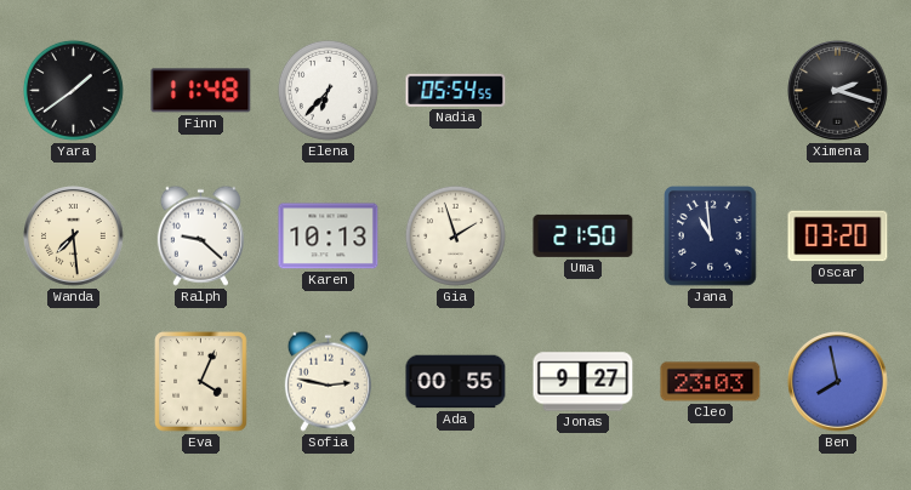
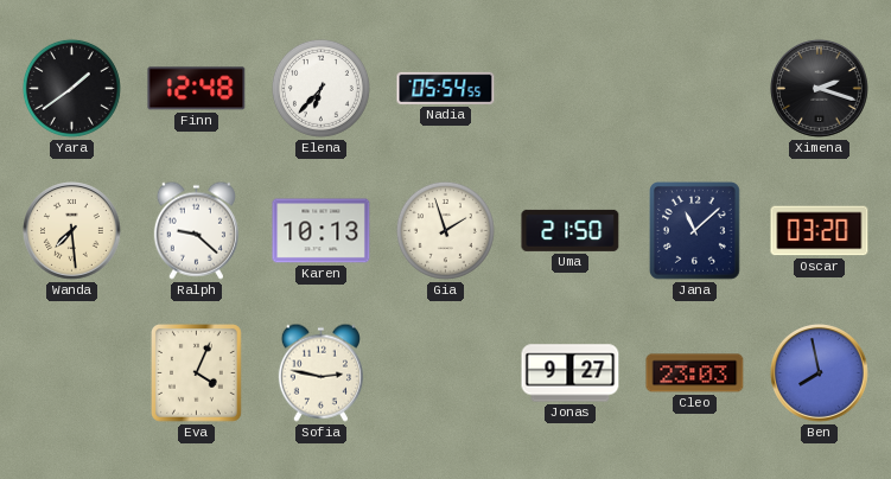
Finn: 11:48 -> 12:48
Jana: 10:59 -> 11:08
Ada: 00:55 -> none
